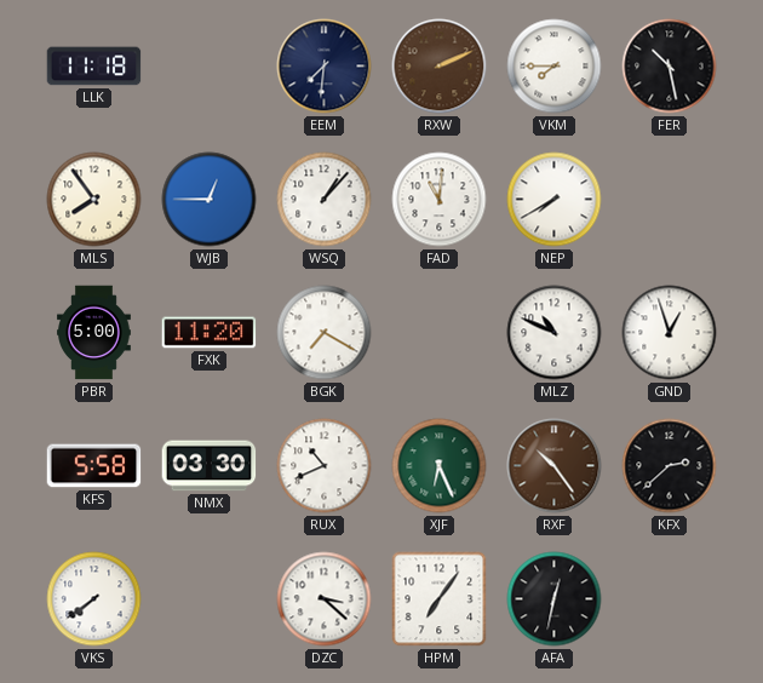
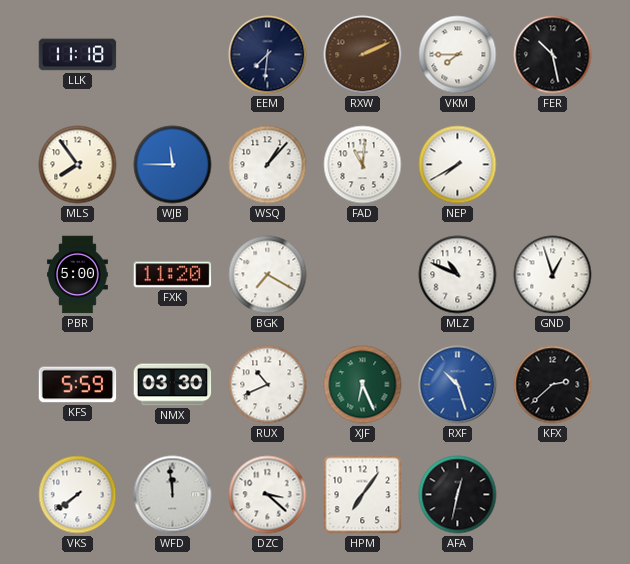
WJB: 12:45 -> 11:45
KFS: 5:58 -> 5:59
RXF: 10:24 -> 10:27
RXF dial: brown -> blue
WFD: none -> 11:59
